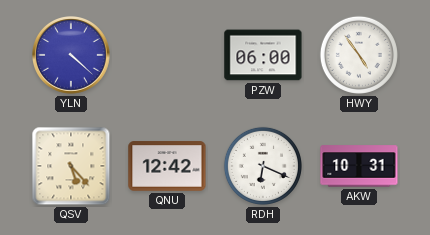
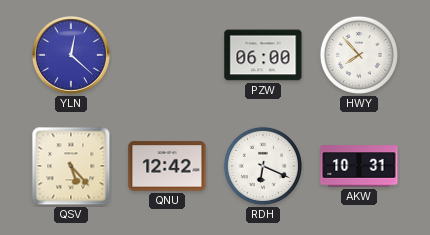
YLN: 4:22 -> 12:22
HWY: 4:54 -> 7:53
